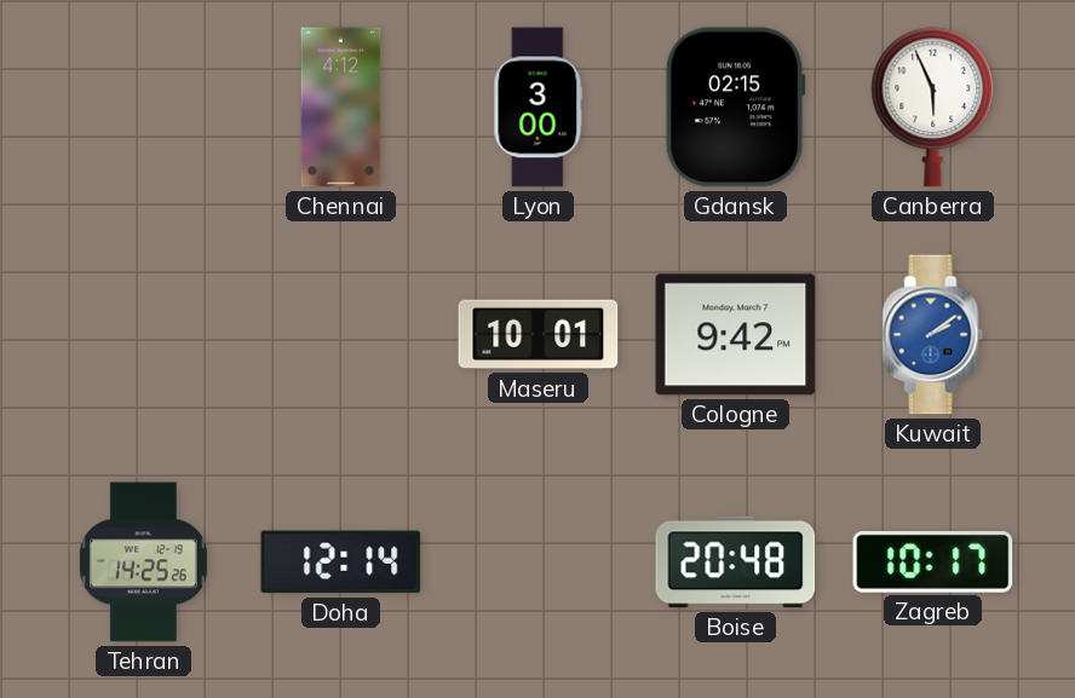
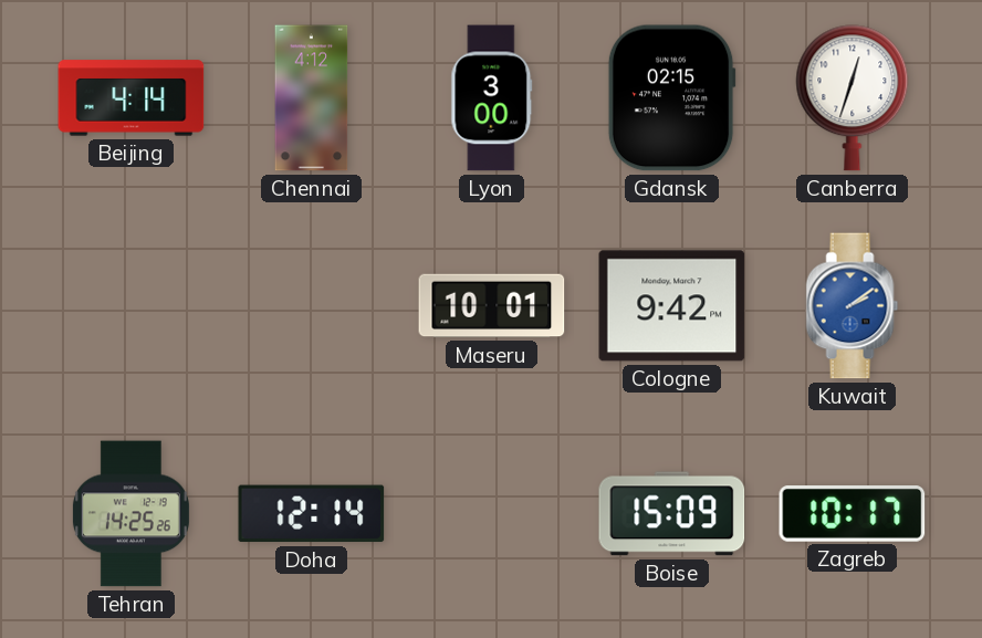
Beijing: none -> 4:14
Canberra: 5:56 -> 12:33
Boise: 20:48 -> 15:09
